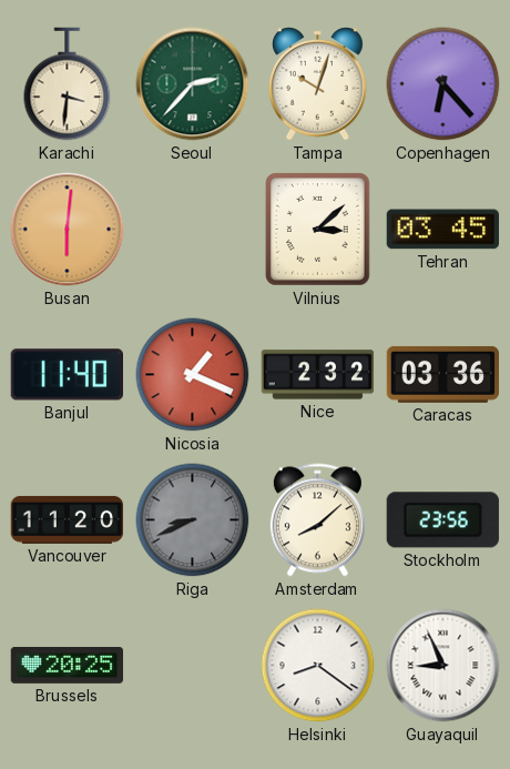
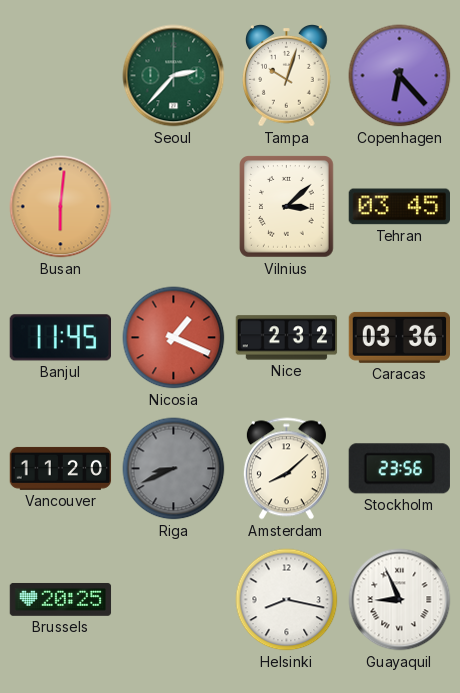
Karachi: 3:31 -> none
Banjul: 11:40 -> 11:45
Helsinki: 8:21 -> 8:17
